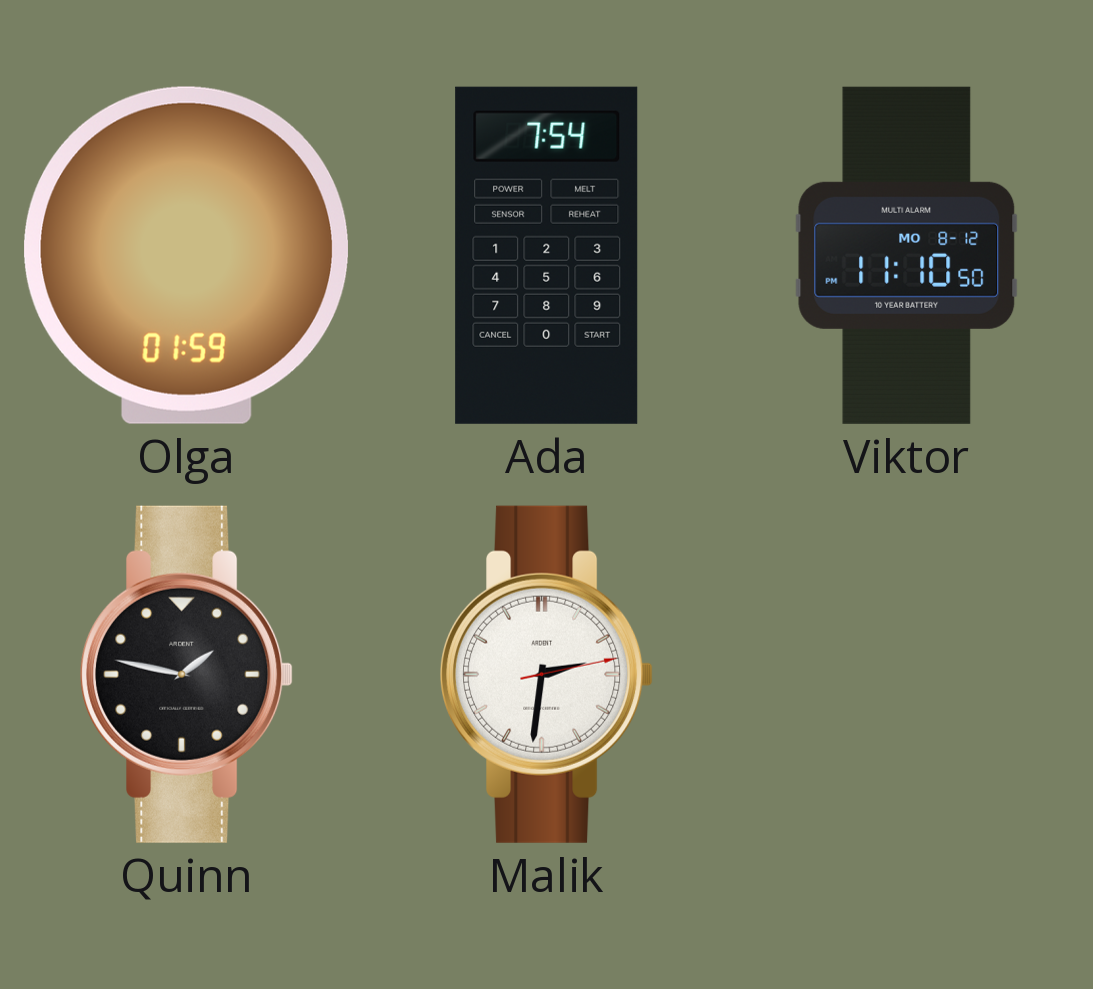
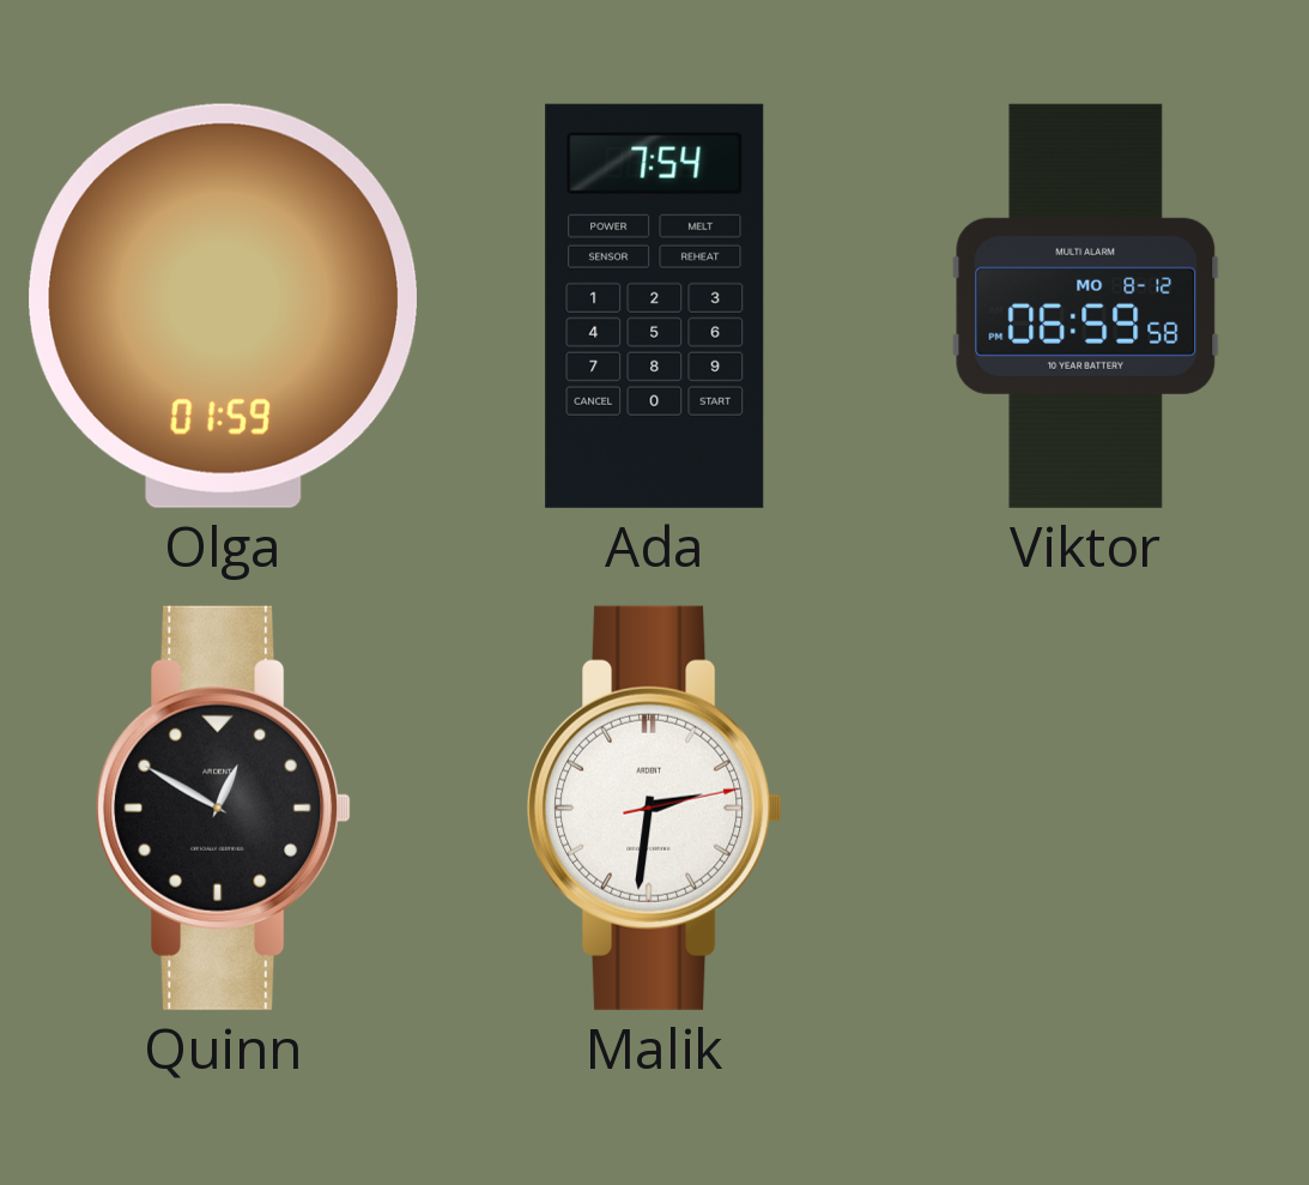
Viktor: 11:10 -> 06:59
Quinn: 1:47 -> 12:50
